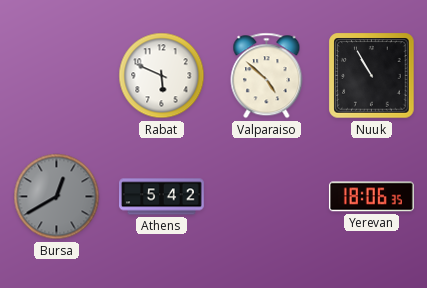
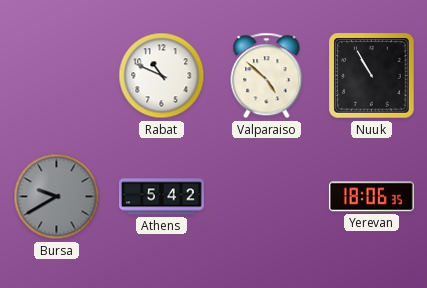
Rabat: 5:49 -> 10:49
Bursa: 12:40 -> 9:40
